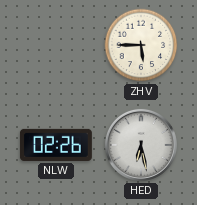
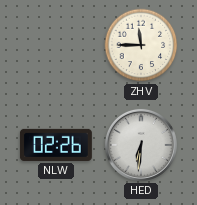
ZHV: 5:45 -> 11:45
HED: 6:28 -> 6:31
